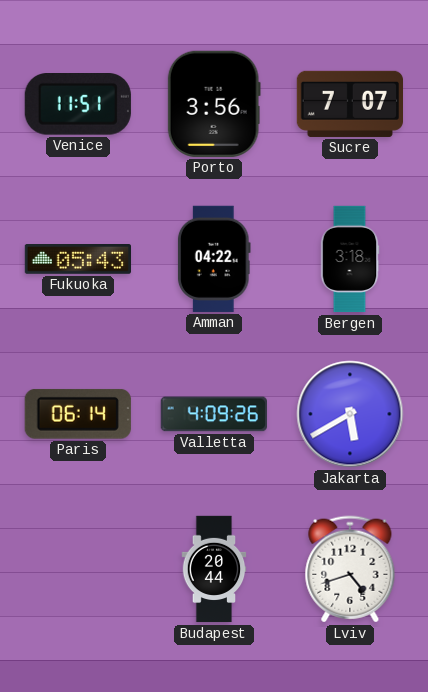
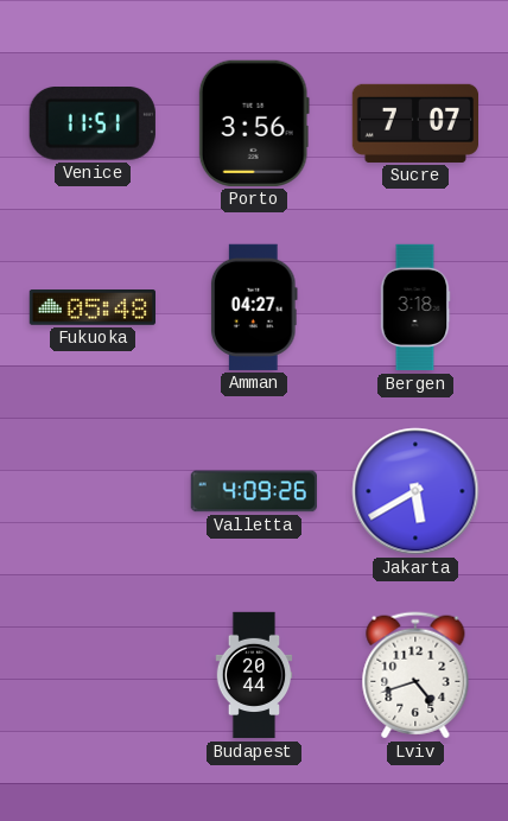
Fukuoka: 05:43 -> 05:48
Amman: 04:22 -> 04:27
Paris: 06:14 -> none
